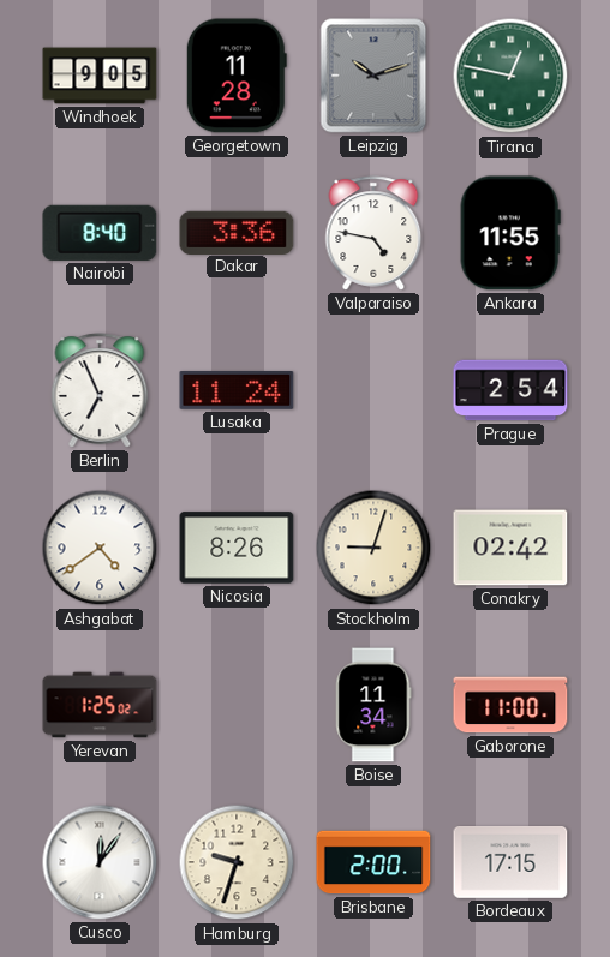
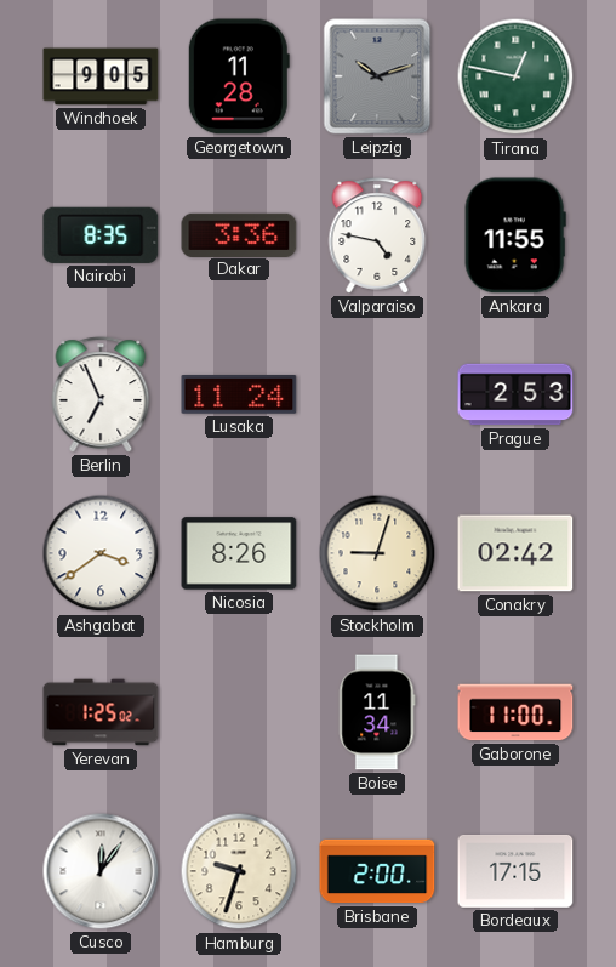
Nairobi: 8:40 -> 8:35
Prague: 2:54 -> 2:53
Ashgabat: 4:39 -> 3:39
